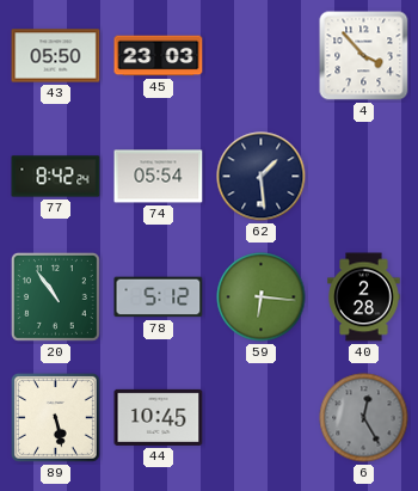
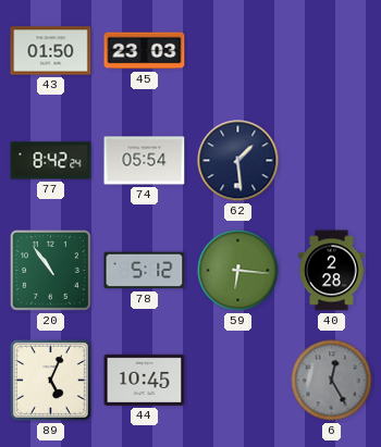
43: 05:50 -> 01:50
4: 3:53 -> none
89: 5:28 -> 5:04
